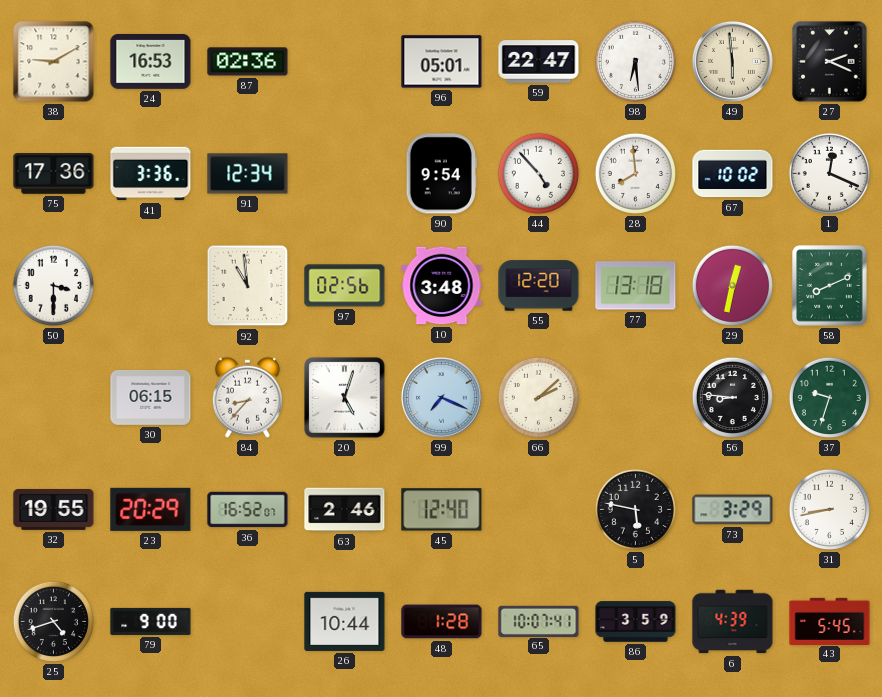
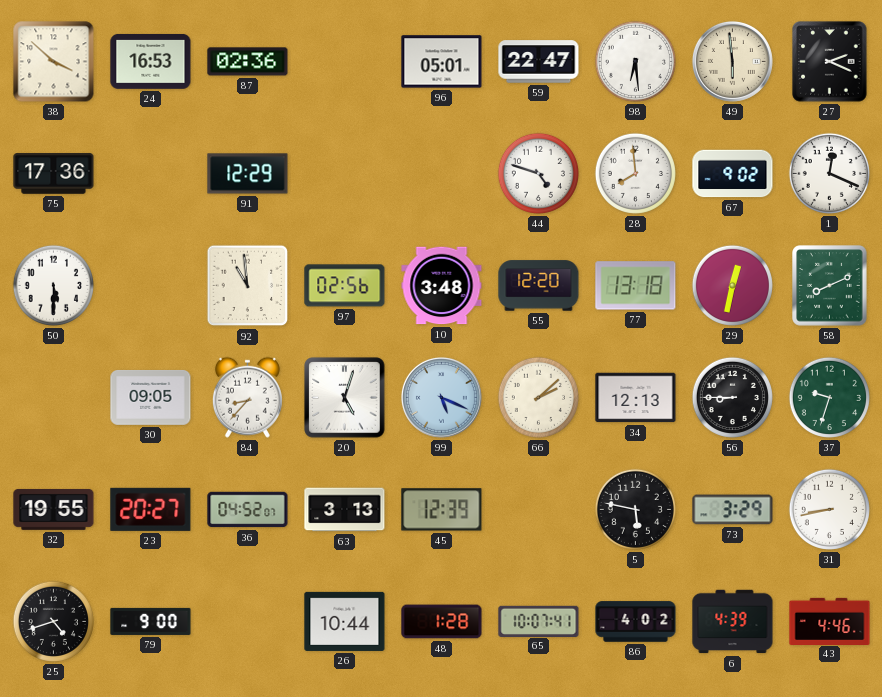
38: 9:10 -> 3:52
41: 3:36 -> none
91: 12:34 -> 12:29
90: 9:54 -> none
44: 4:53 -> 4:48
67: 10:02 -> 9:02
50: 3:30 -> 5:30
30: 06:15 -> 09:05
99: 7:19 -> 5:19
34: none -> 12:13
56: 8:46 -> 8:45
23: 20:29 -> 20:27
36: 16:52 -> 04:52
63: 2:46 -> 3:13
45: 12:40 -> 12:39
86: 3:59 -> 4:02
43: 5:45 -> 4:46
